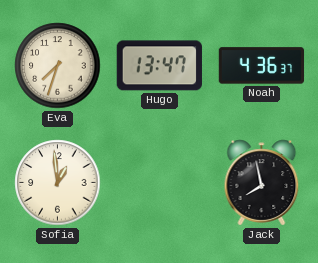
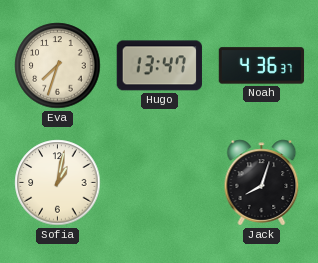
Sofia: 12:59 -> 1:02
Jack: 7:58 -> 8:03
